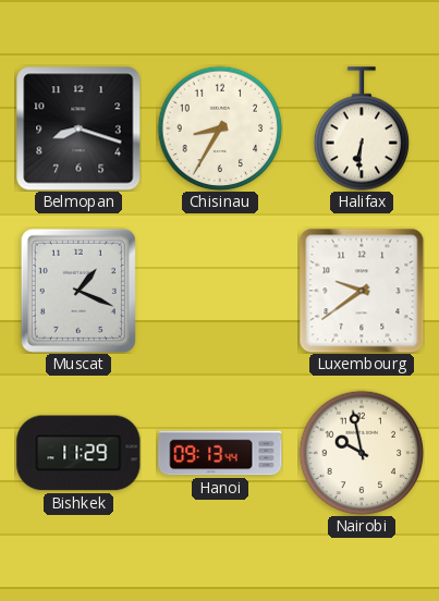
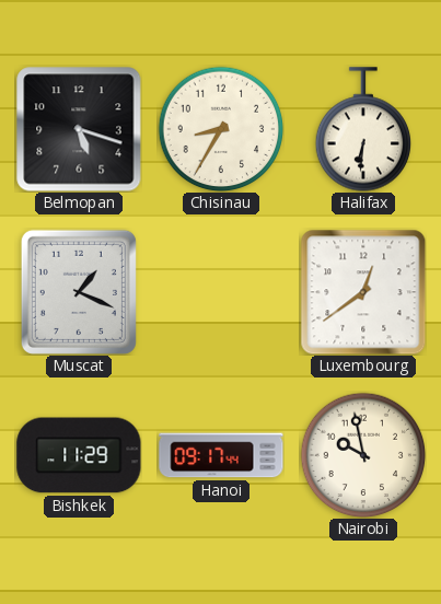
Belmopan: 8:18 -> 5:18
Luxembourg: 9:39 -> 12:39
Hanoi: 09:13 -> 09:17
